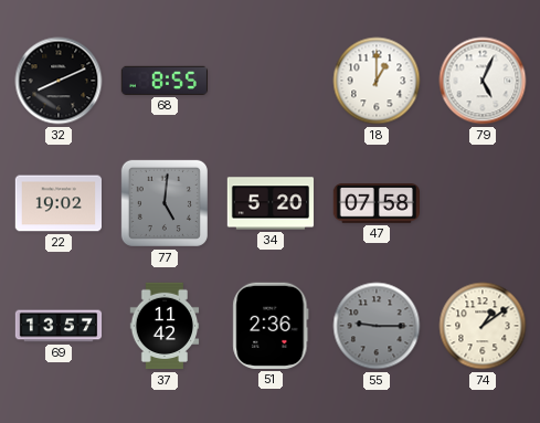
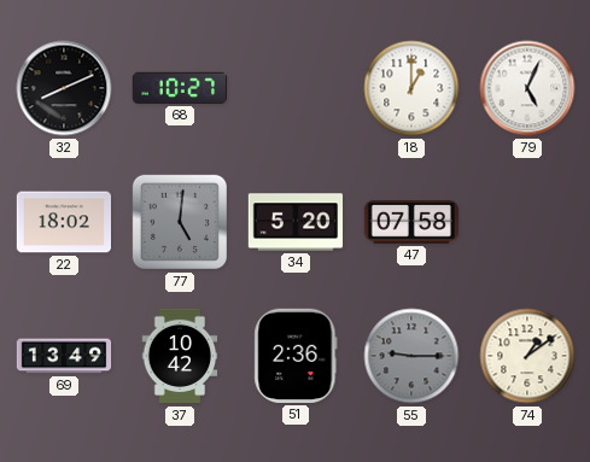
68: 8:55 -> 10:27
22: 19:02 -> 18:02
69: 13:57 -> 13:49
37: 11:42 -> 10:42
